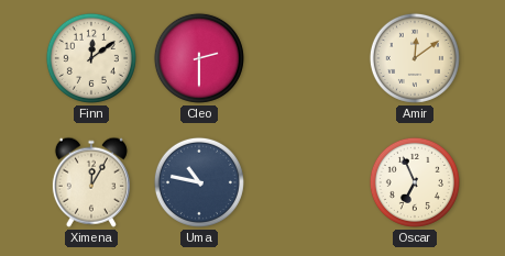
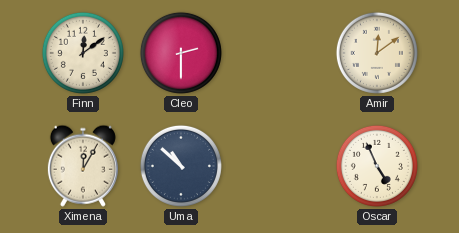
Uma: 10:47 -> 10:52
Oscar: 6:56 -> 4:56
